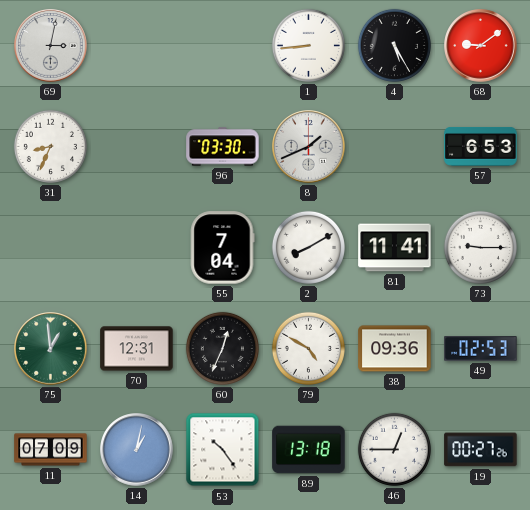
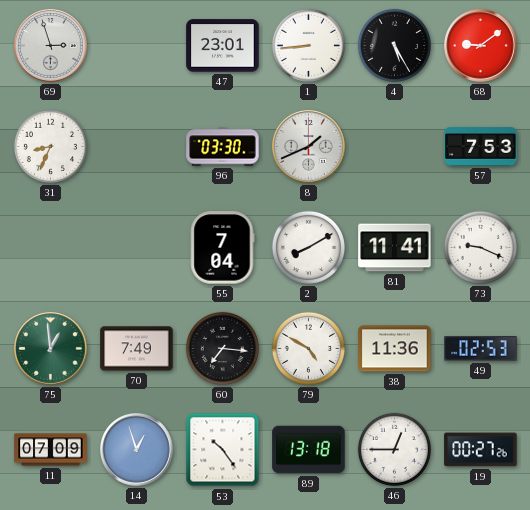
69: 3:02 -> 2:57
47: none -> 23:01
57: 6:53 -> 7:53
73: 9:15 -> 9:19
70: 12:31 -> 7:49
60: 12:34 -> 7:16
38: 09:36 -> 11:36
14: 1:02 -> 12:57
